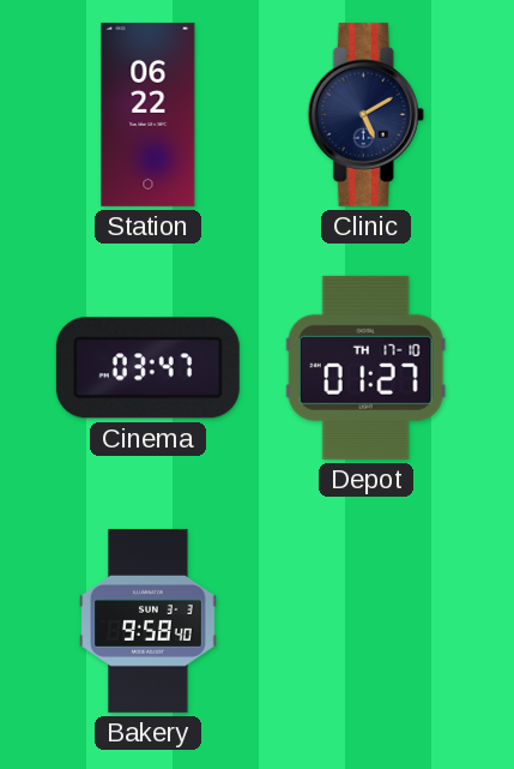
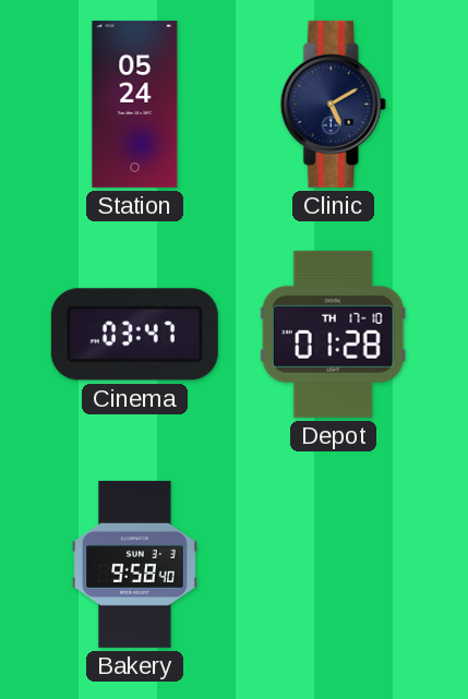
Station: 06:22 -> 05:24
Depot: 01:27 -> 01:28
